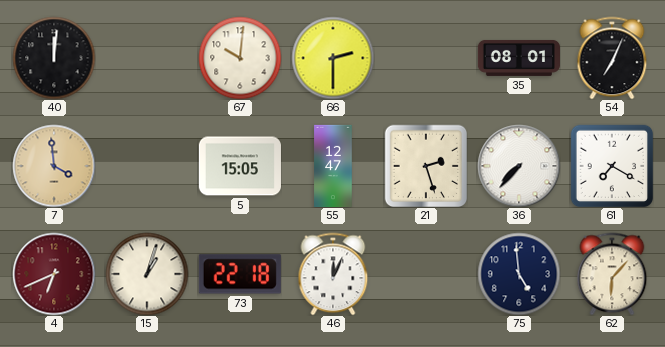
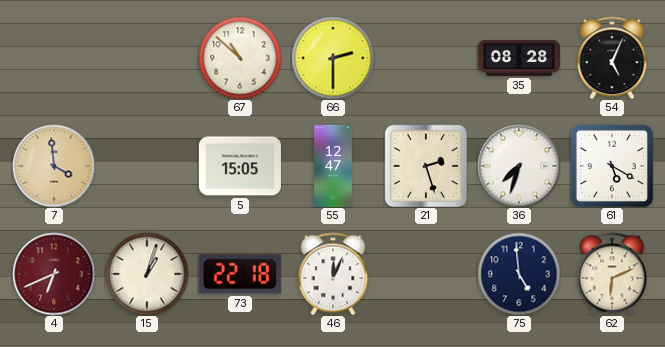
40: 12:01 -> none
67: 10:01 -> 10:52
35: 08:01 -> 08:28
54: 7:04 -> 5:04
36: 7:37 -> 7:33
61: 7:20 -> 5:20
62: 6:07 -> 6:11
